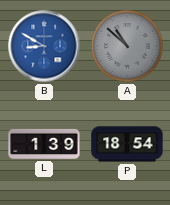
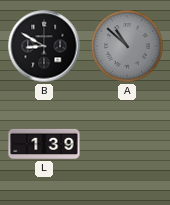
B dial: blue -> black
P: 18:54 -> none
